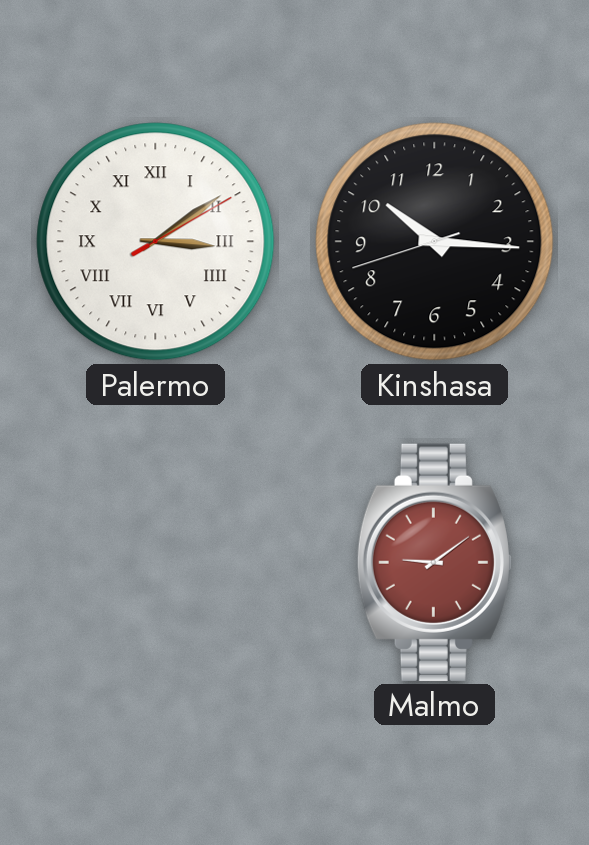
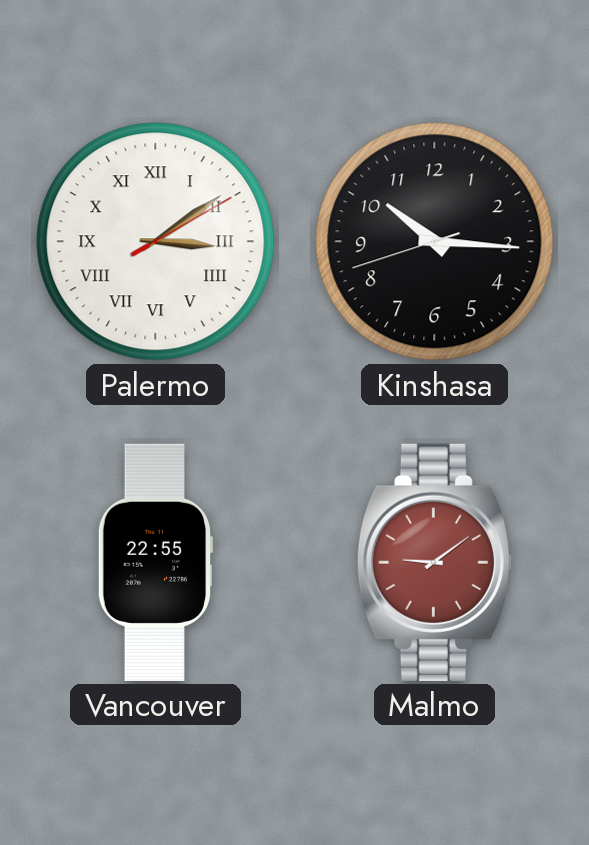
Vancouver: none -> 22:55
